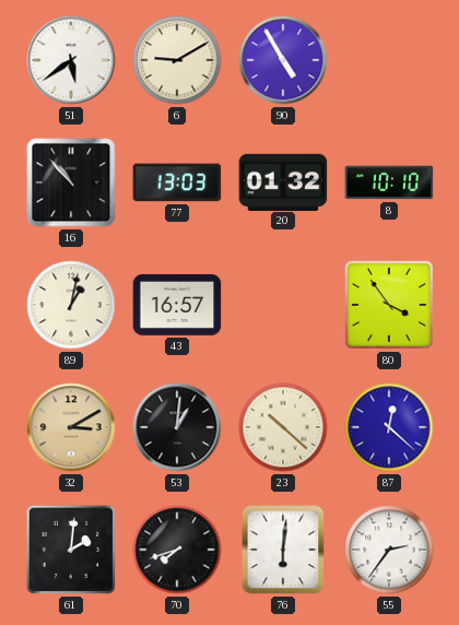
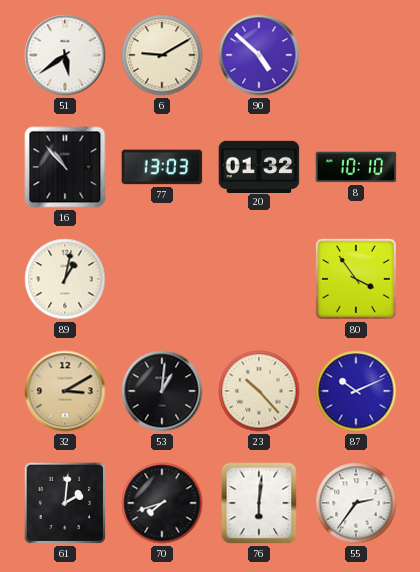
90: 4:55 -> 4:52
43: 16:57 -> none
23: 10:22 -> 10:23
87: 12:22 -> 10:11
